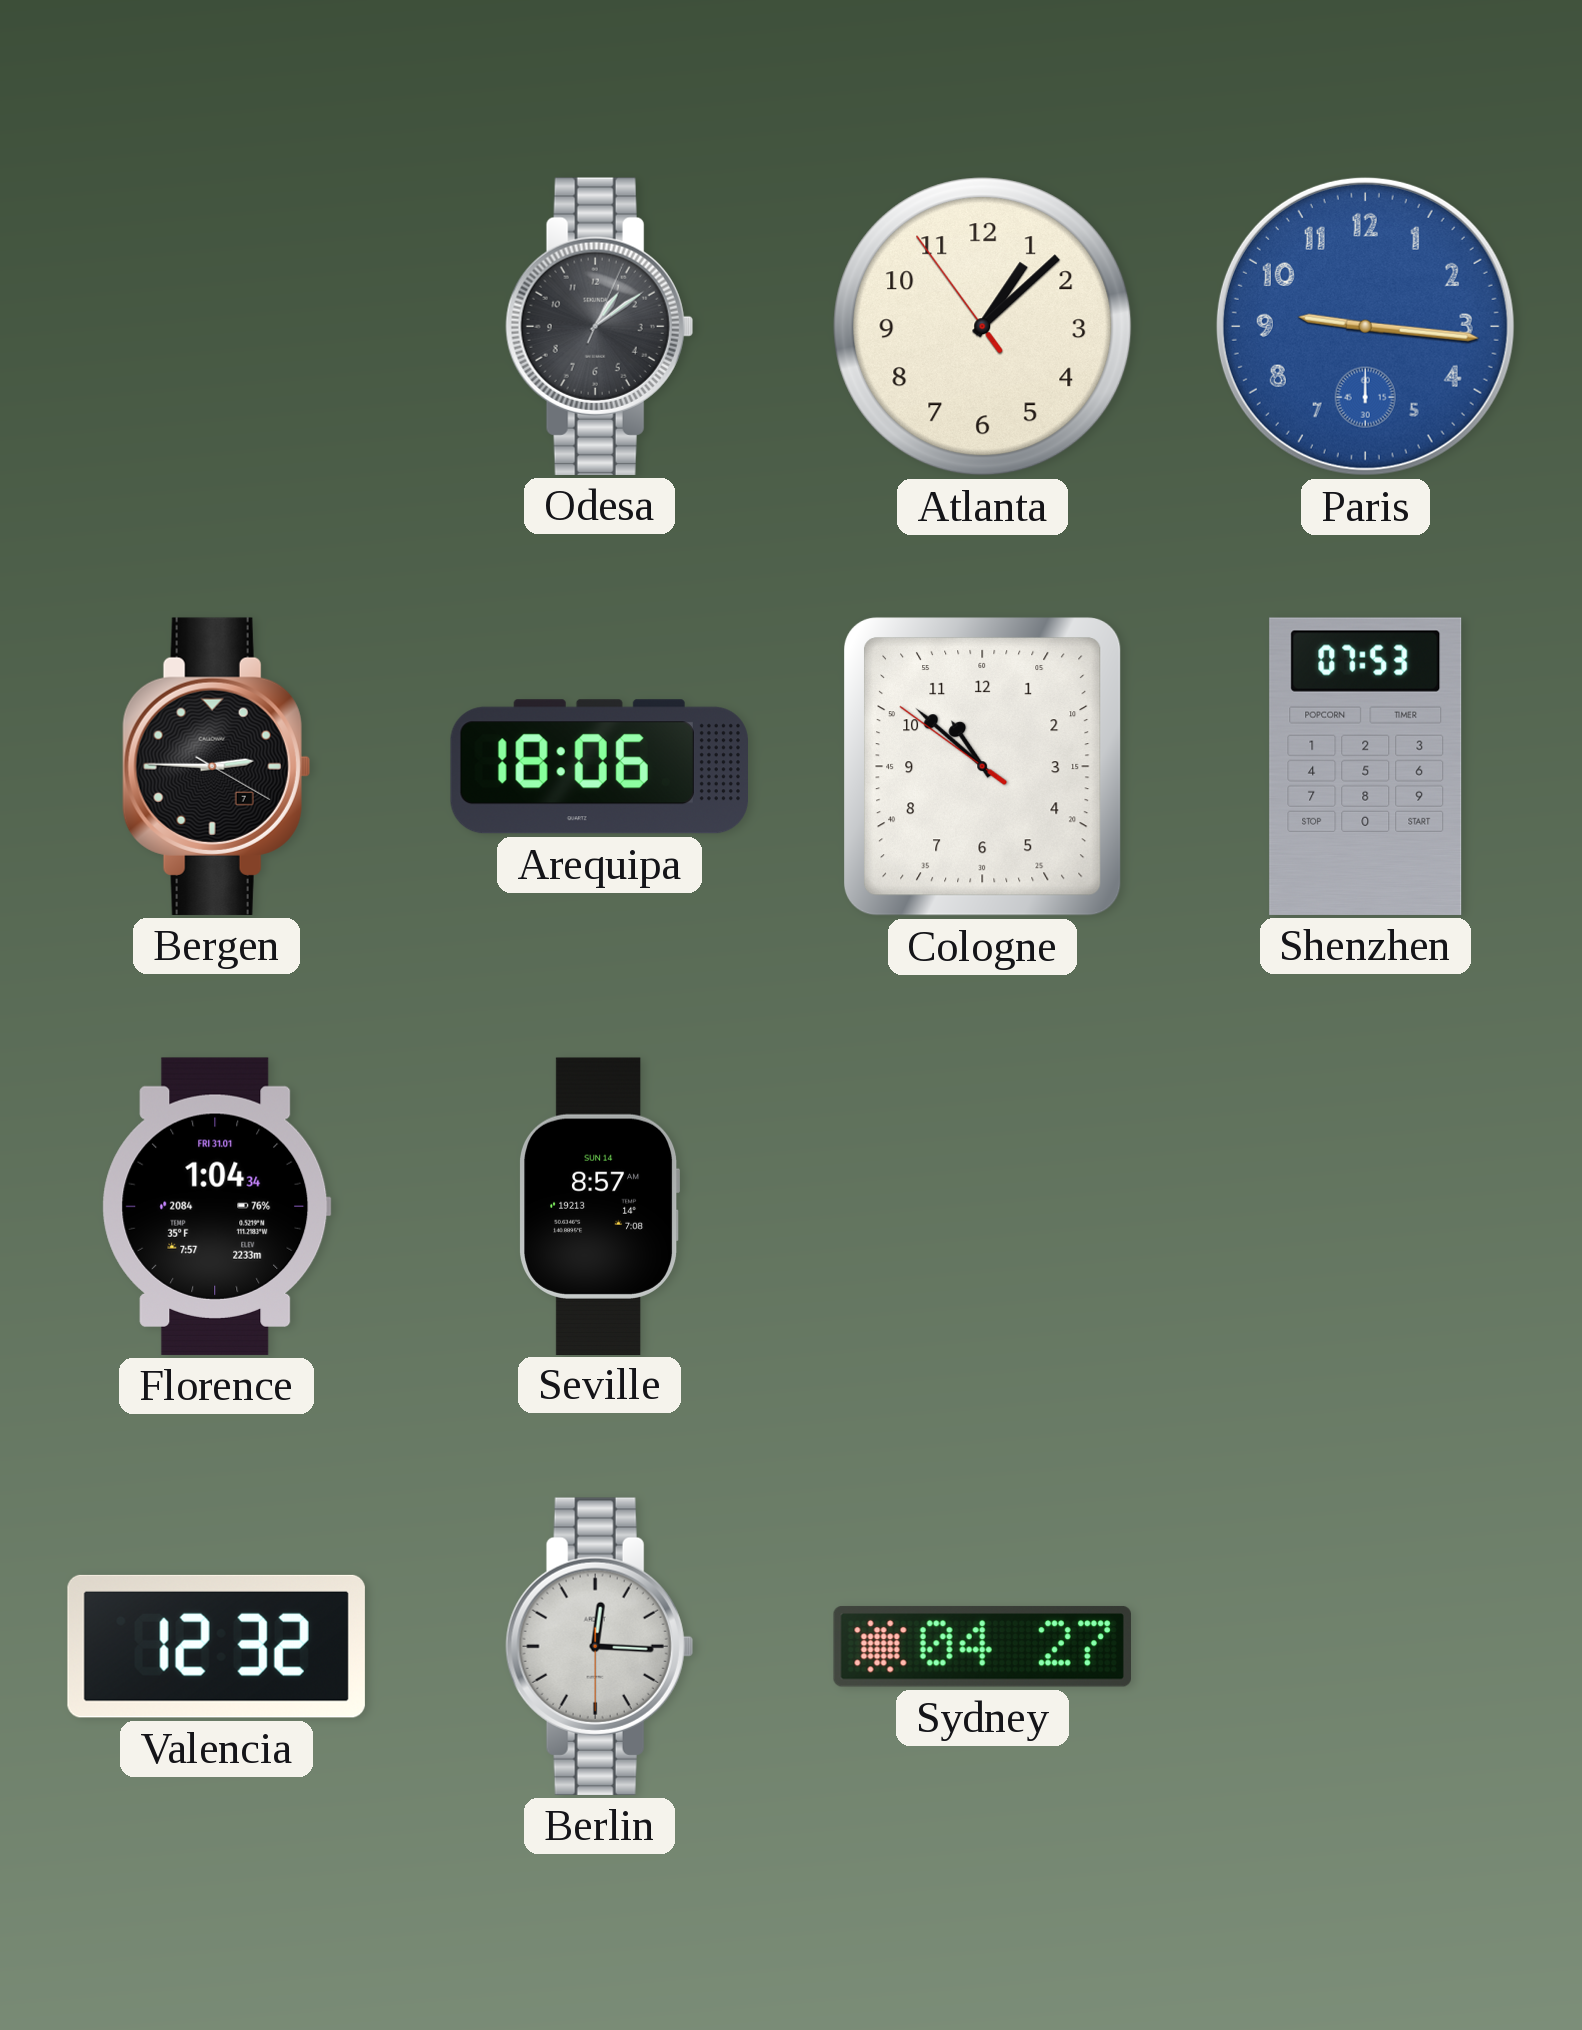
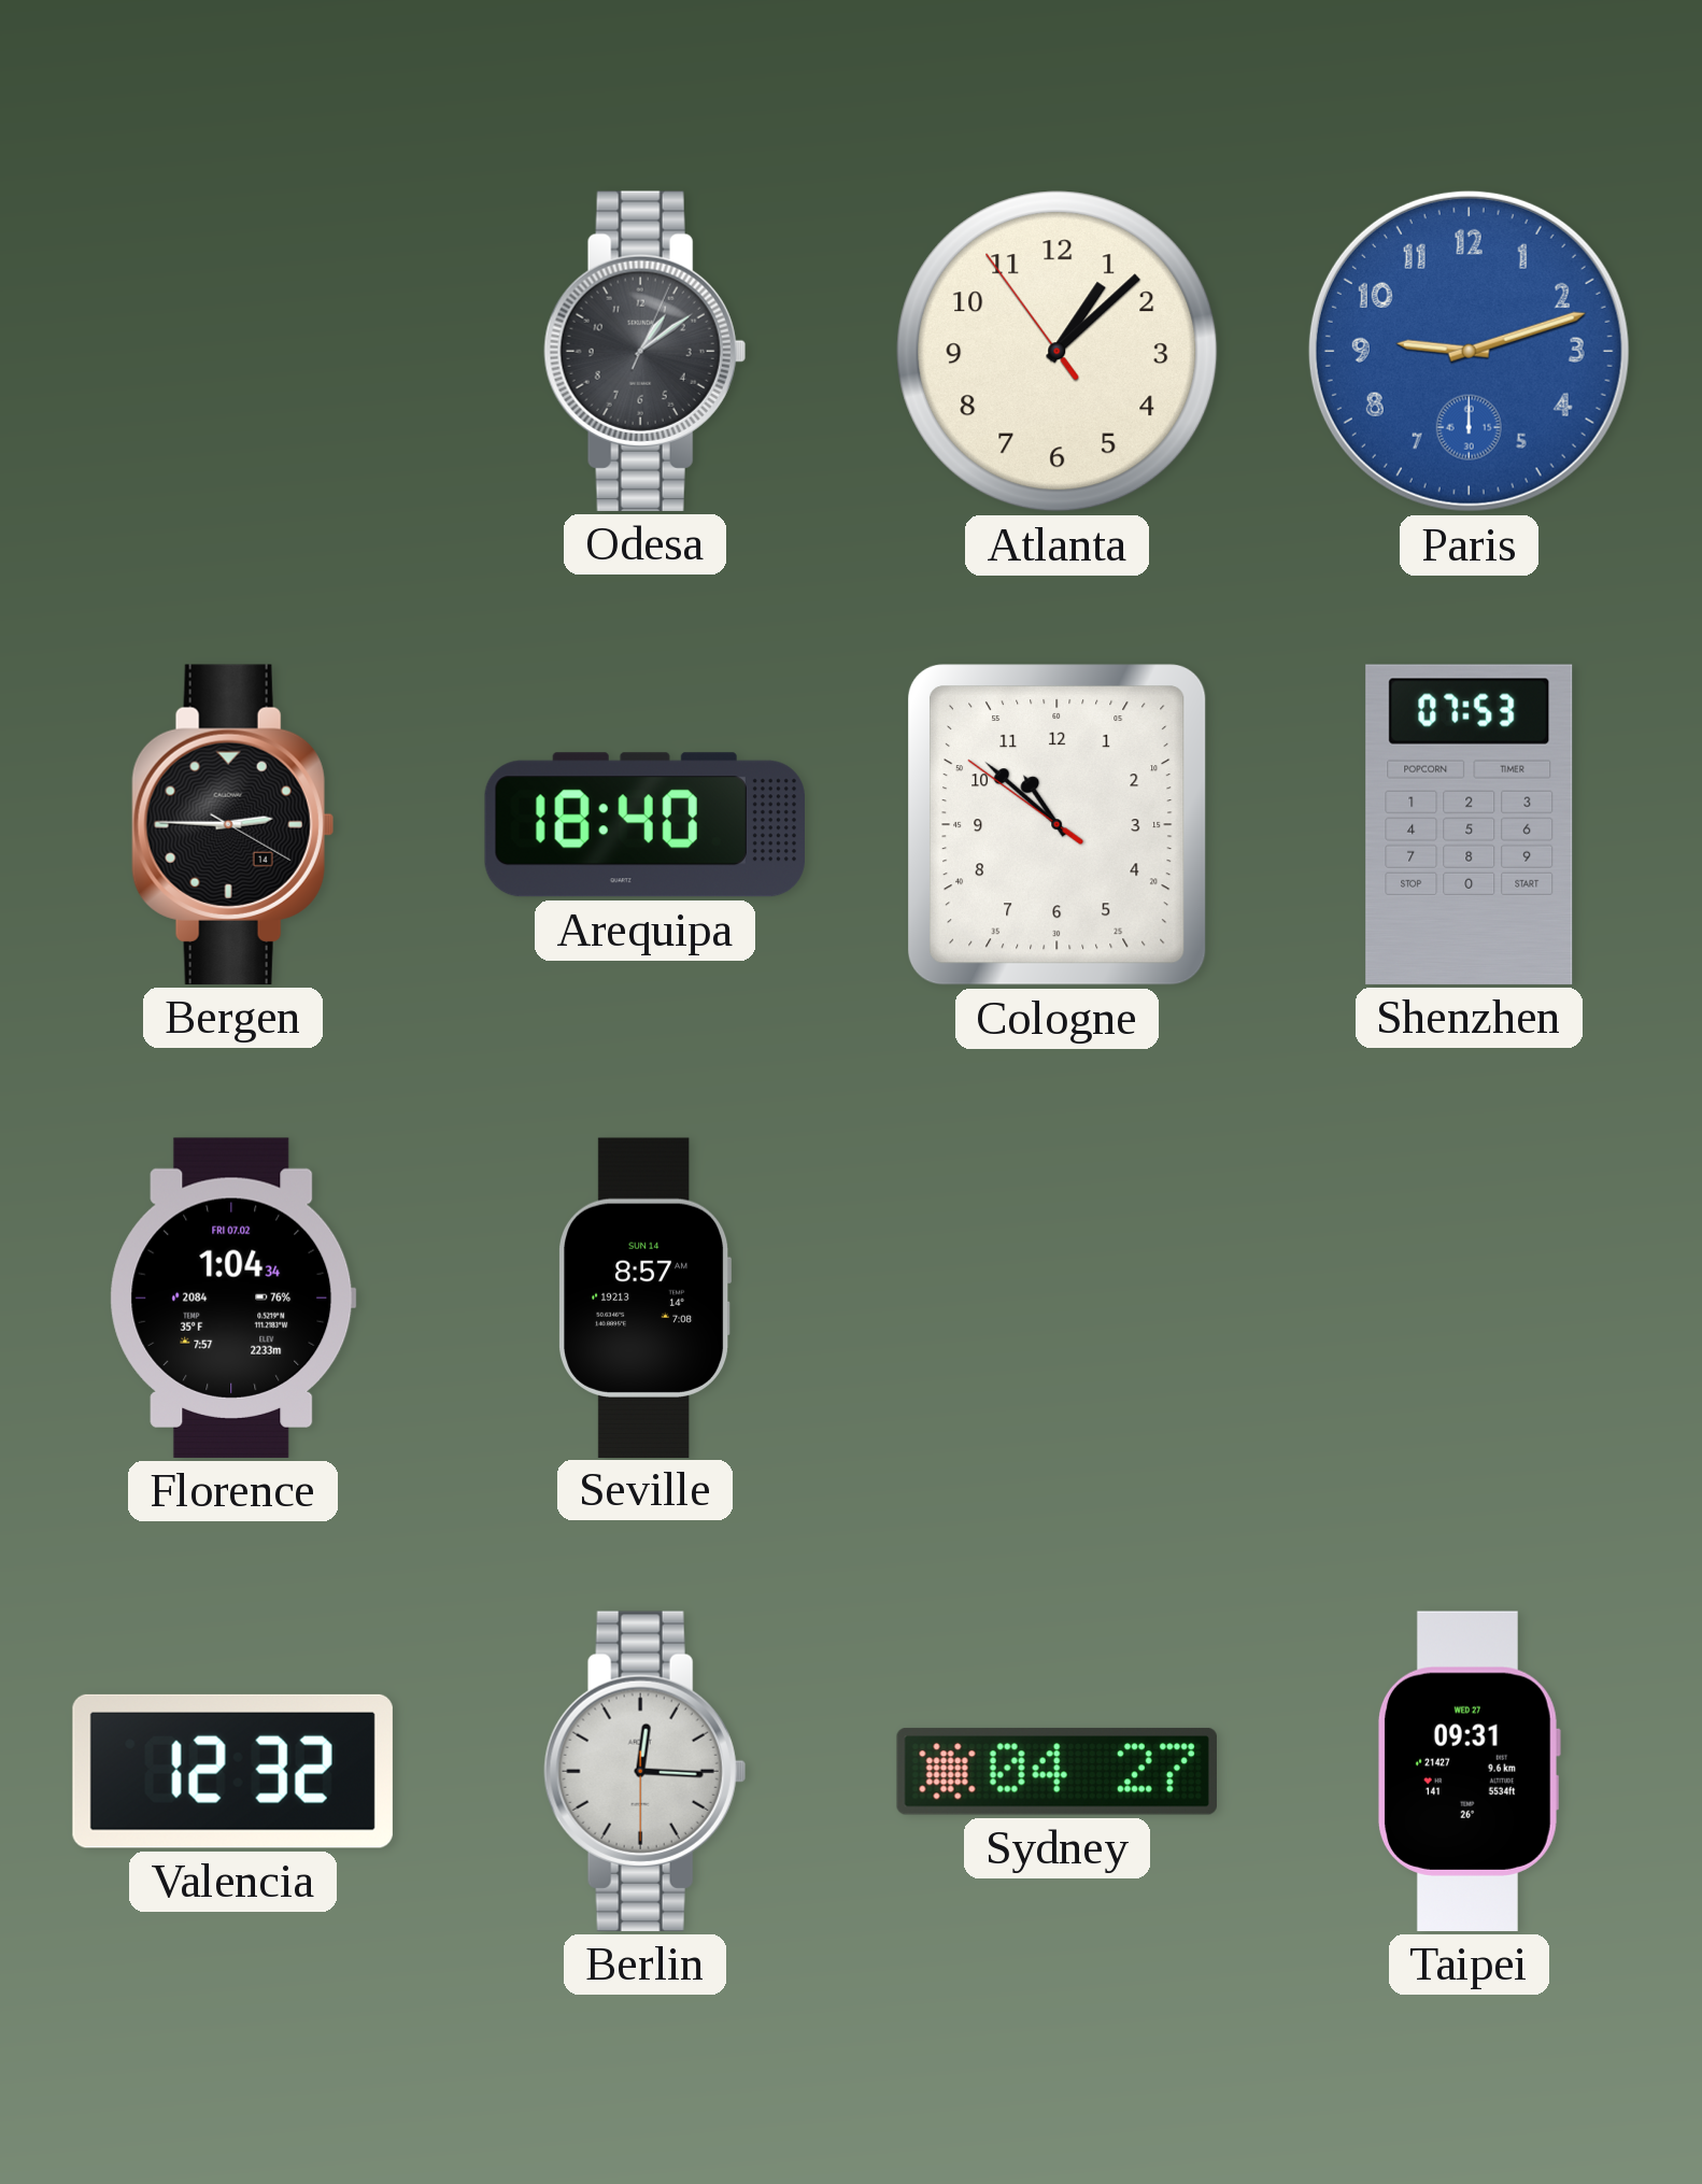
Paris: 9:16 -> 9:12
Bergen date: 7 -> 14
Arequipa: 18:06 -> 18:40
Florence date: FRI 31.01 -> FRI 07.02
Taipei: none -> 09:31
